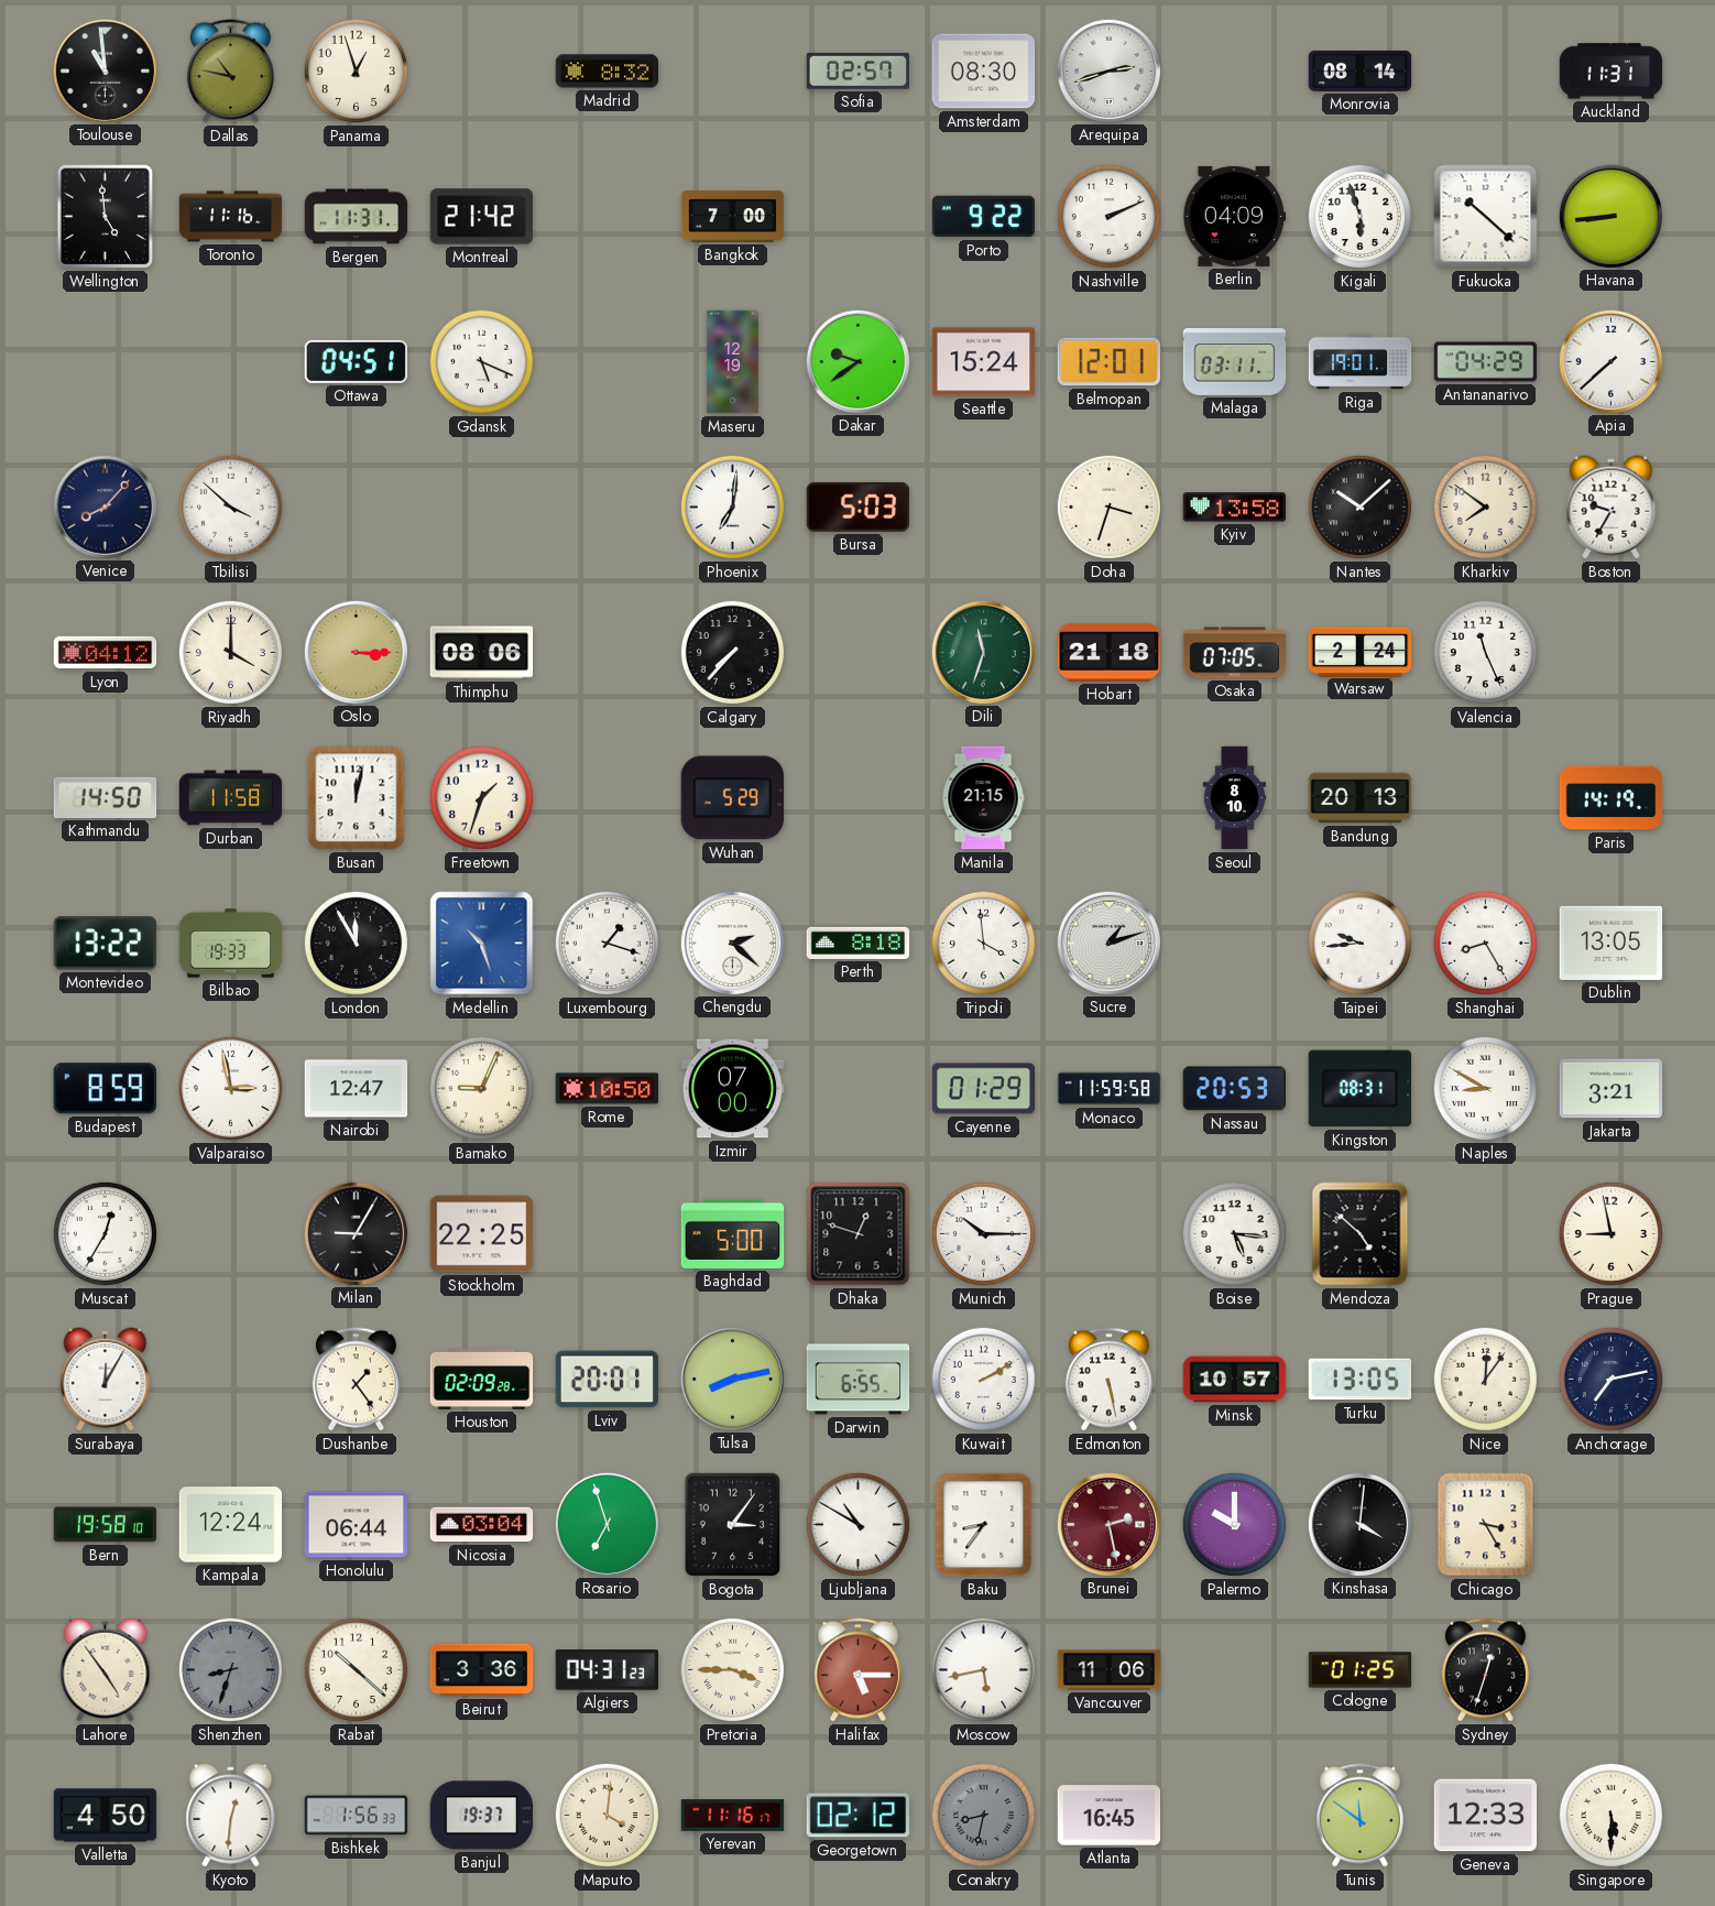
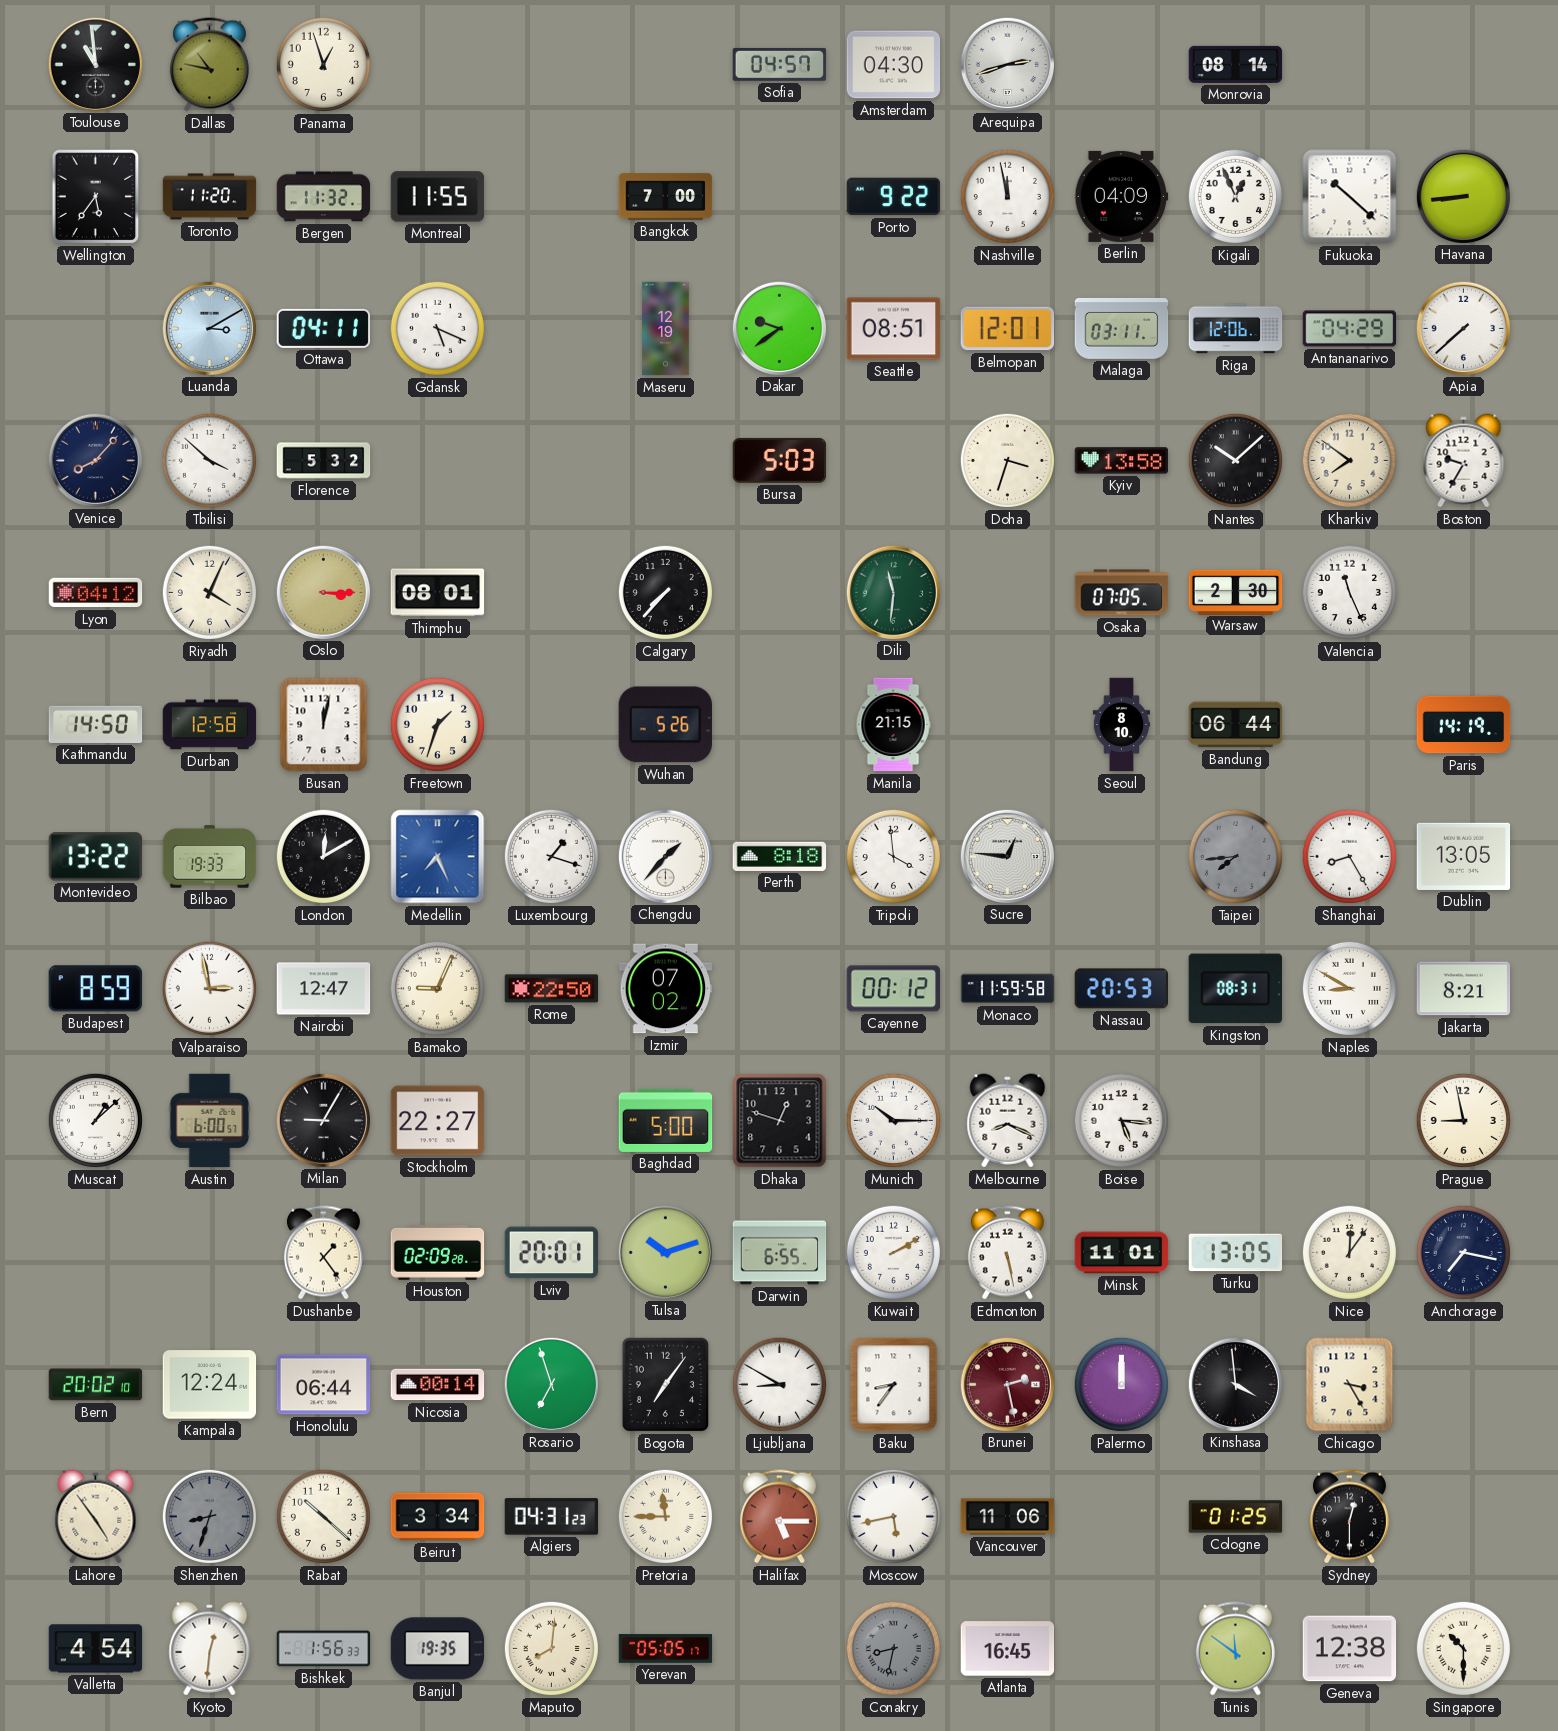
Madrid: 8:32 -> none
Sofia: 02:57 -> 04:57
Amsterdam: 08:30 -> 04:30
Auckland: 11:31 -> none
Wellington: 4:59 -> 5:36
Toronto: 11:16 -> 11:20
Bergen: 11:31 -> 11:32
Montreal: 21:42 -> 11:55
Nashville: 2:11 -> 11:58
Kigali: 5:57 -> 12:56
Luanda: none -> 3:10
Ottawa: 04:51 -> 04:11
Seattle: 15:24 -> 08:51
Riga: 19:01 -> 12:06
Florence: none -> 5:32
Phoenix: 7:01 -> none
Riyadh: 4:00 -> 4:04
Thimphu: 08:06 -> 08:01
Dili: 11:33 -> 11:31
Hobart: 21:18 -> none
Warsaw: 2:24 -> 2:30
Durban: 11:58 -> 12:58
Wuhan: 5:29 -> 5:26
Bandung: 20:13 -> 06:44
London: 11:55 -> 12:10
Medellin: 10:27 -> 7:26
Chengdu: 2:22 -> 1:37
Sucre: 1:12 -> 12:46
Taipei: 9:44 -> 7:44
Taipei dial: white -> grey
Rome: 10:50 -> 22:50
Izmir: 07:00 -> 07:02
Cayenne: 01:29 -> 00:12
Jakarta: 3:21 -> 8:21
Muscat: 12:35 -> 1:08
Austin: none -> 6:00
Stockholm: 22:25 -> 22:27
Melbourne: none -> 8:19
Mendoza: 4:52 -> none
Surabaya: 12:05 -> none
Tulsa: 8:13 -> 10:12
Minsk: 10:57 -> 11:01
Anchorage: 7:13 -> 7:17
Bern: 19:58 -> 20:02
Nicosia: 03:04 -> 00:14
Bogota: 3:06 -> 7:06
Ljubljana: 10:50 -> 8:50
Palermo: 10:00 -> 12:00
Kinshasa: 4:01 -> 3:59
Beirut: 3:36 -> 3:34
Pretoria: 3:45 -> 11:45
Sydney: 12:33 -> 12:30
Valletta: 4:50 -> 4:54
Banjul: 19:37 -> 19:35
Maputo: 4:01 -> 8:01
Yerevan: 11:16 -> 05:05
Georgetown: 02:12 -> none
Geneva: 12:33 -> 12:38
Singapore: 5:30 -> 10:30
